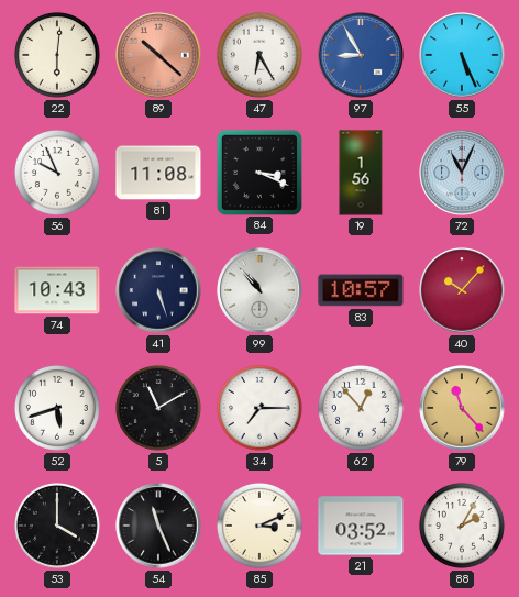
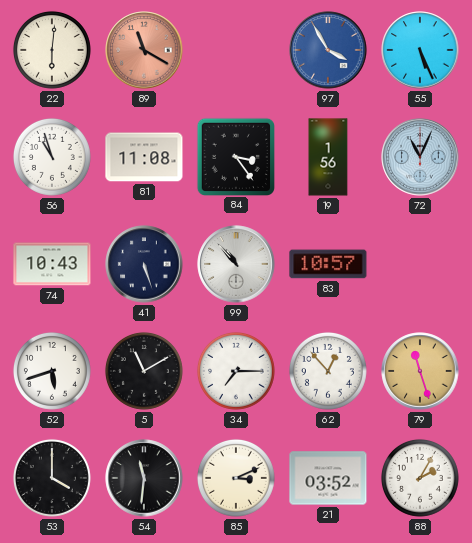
89: 10:22 -> 11:20
47: 6:25 -> none
97: 8:55 -> 3:55
56: 9:56 -> 10:57
84: 3:19 -> 3:24
40: 10:07 -> none
79: 11:23 -> 11:27
54: 11:26 -> 11:31
